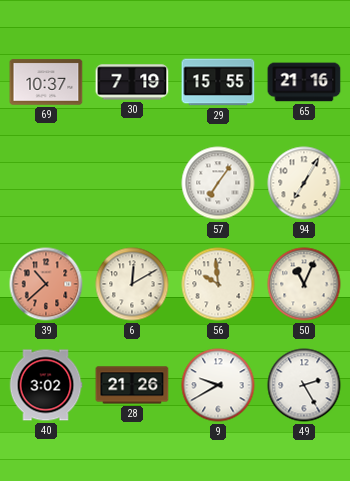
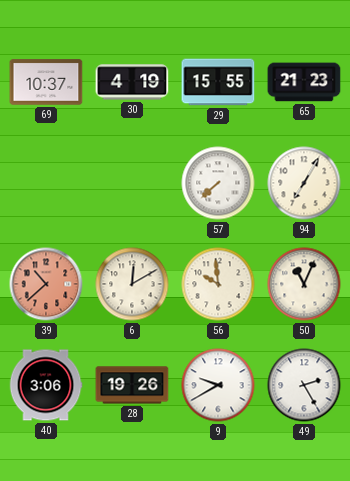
30: 7:19 -> 4:19
65: 21:16 -> 21:23
57: 7:06 -> 7:38
40: 3:02 -> 3:06
28: 21:26 -> 19:26
